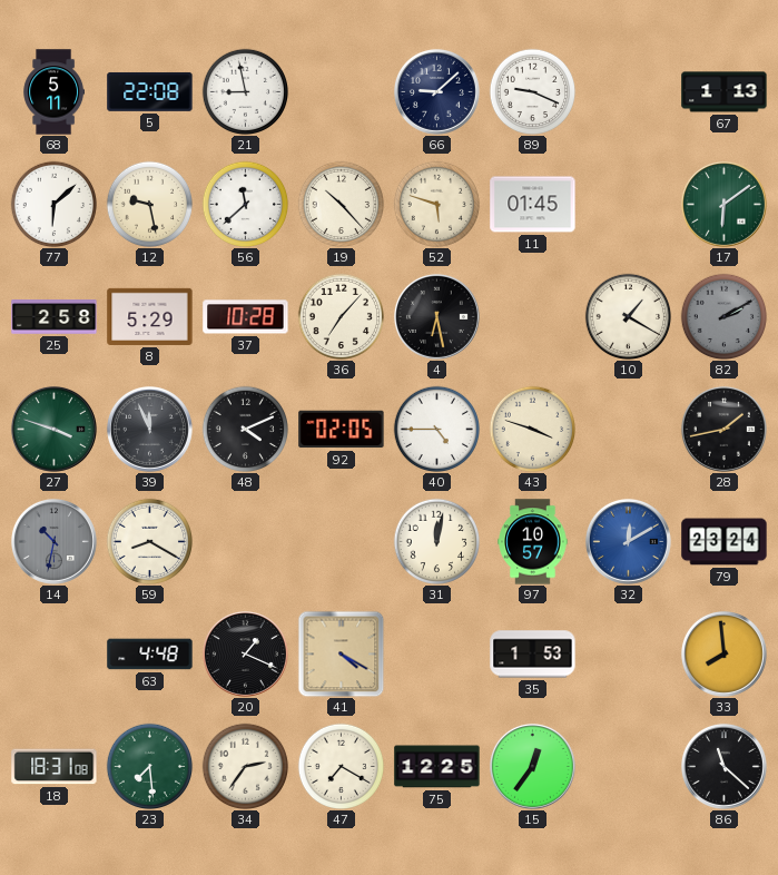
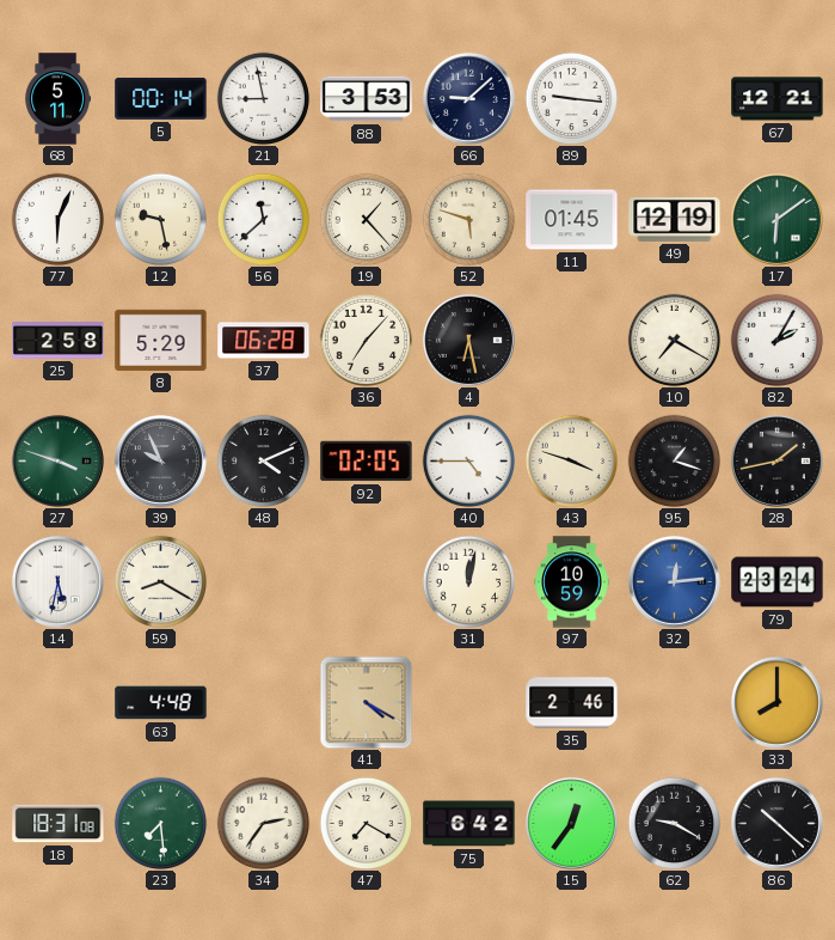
5: 22:08 -> 00:14
88: none -> 3:53
89: 9:19 -> 9:16
67: 1:13 -> 12:21
77: 6:08 -> 6:04
19: 10:23 -> 1:23
49: none -> 12:19
37: 10:28 -> 06:28
10: 1:20 -> 7:20
82: 2:10 -> 2:05
82 dial: grey -> white
39: 11:56 -> 9:56
95: none -> 1:18
14: 10:32 -> 5:32
14 dial: grey -> white
97: 10:57 -> 10:59
32: 12:10 -> 12:14
20: 1:19 -> none
35: 1:53 -> 2:46
33: 7:59 -> 8:00
75: 12:25 -> 6:42
62: none -> 9:20
86: 11:22 -> 10:22
